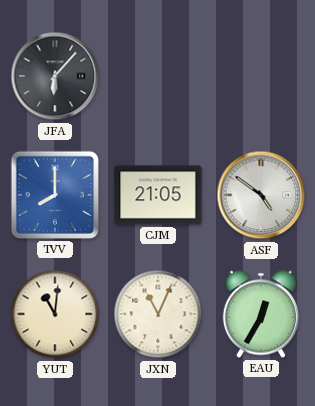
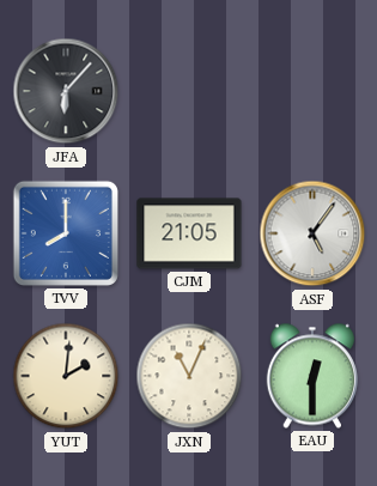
ASF: 4:51 -> 5:06
YUT: 11:01 -> 2:01
EAU: 12:35 -> 12:30
